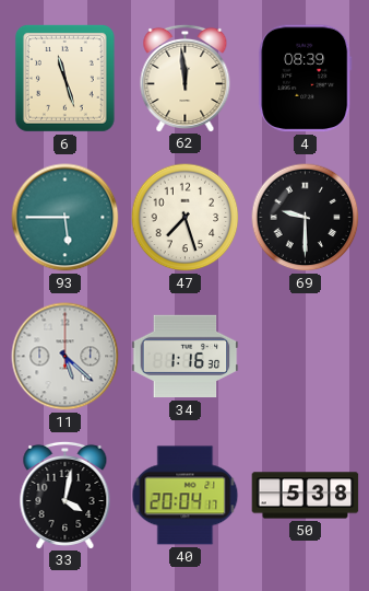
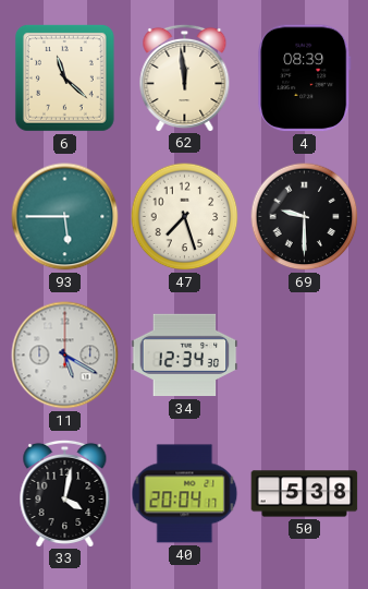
6: 11:27 -> 11:22
11: 5:22 -> 5:20
34: 1:16 -> 12:34
